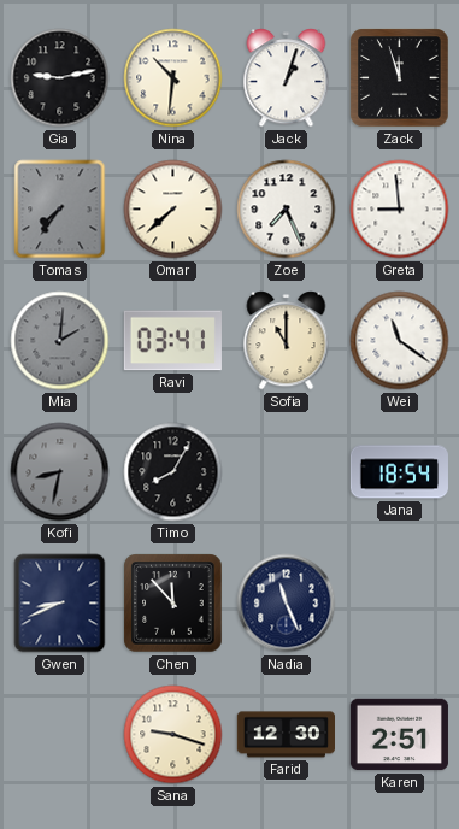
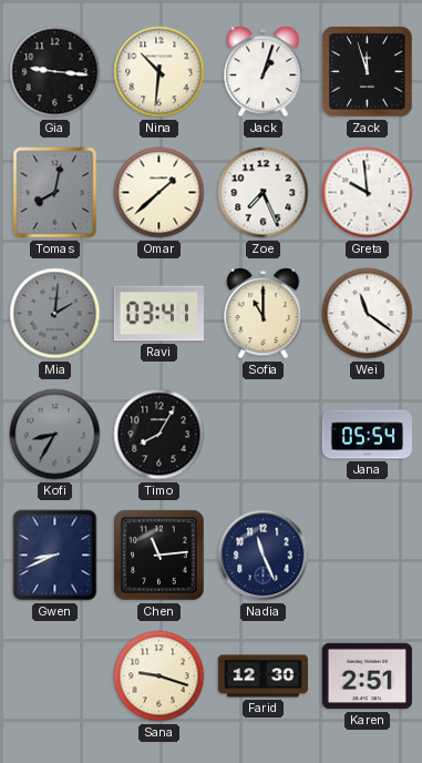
Gia: 9:13 -> 9:16
Tomas: 7:36 -> 8:02
Omar: 7:38 -> 1:38
Greta: 8:59 -> 9:59
Kofi: 8:32 -> 8:35
Jana: 18:54 -> 05:54
Chen: 11:53 -> 11:14
